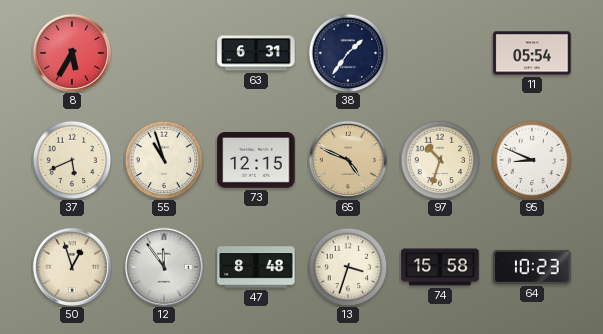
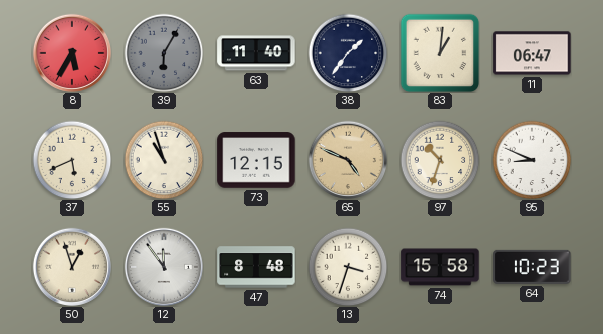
39: none -> 6:05
63: 6:31 -> 11:40
83: none -> 1:01
11: 05:54 -> 06:47
